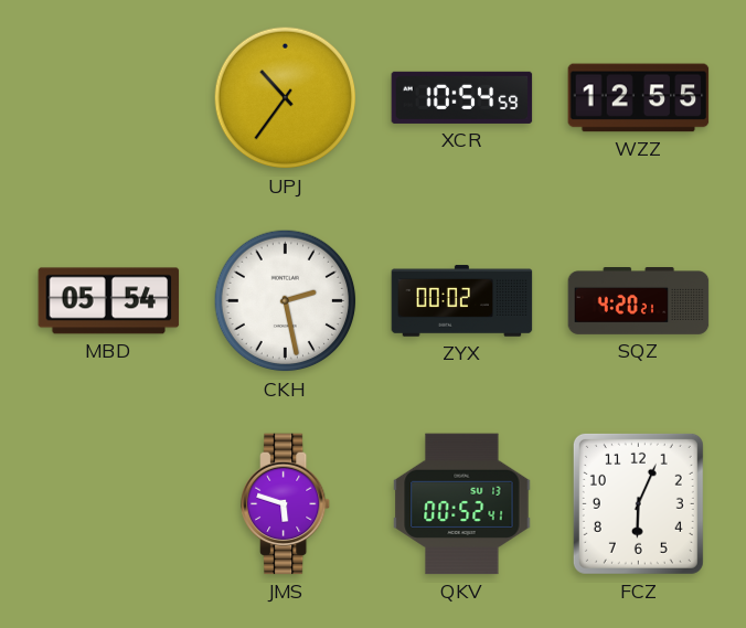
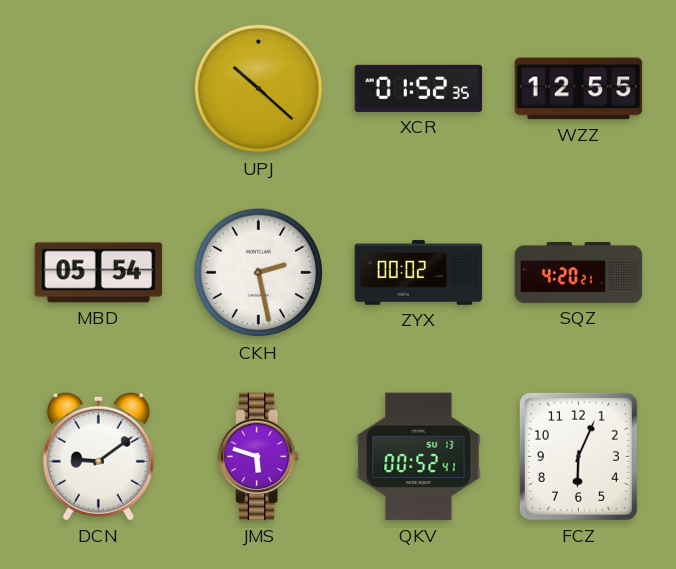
UPJ: 10:36 -> 10:22
XCR: 10:54 -> 01:52
DCN: none -> 9:09
